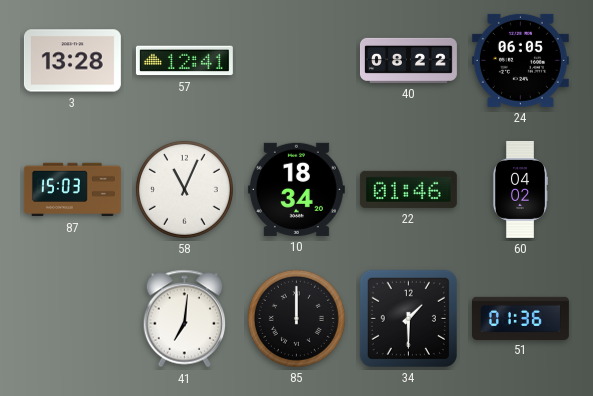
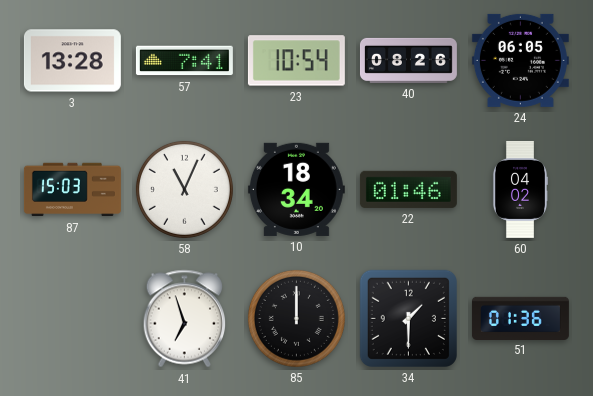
57: 12:41 -> 7:41
23: none -> 10:54
40: 08:22 -> 08:26
41: 7:01 -> 6:57
